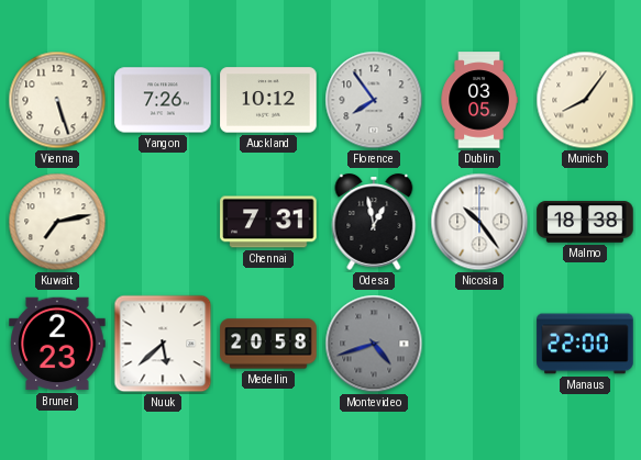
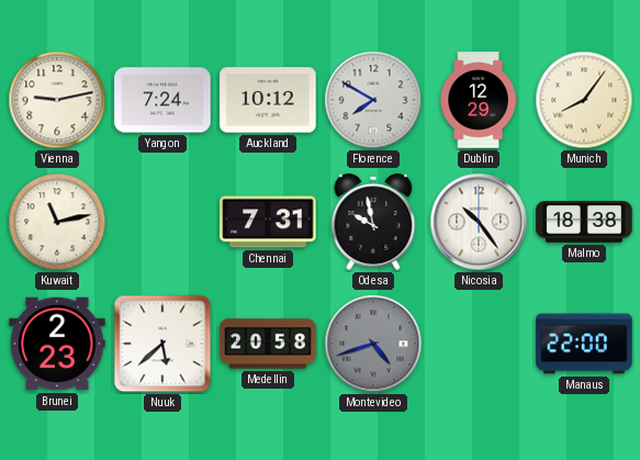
Vienna: 5:27 -> 9:13
Yangon: 7:26 -> 7:24
Florence: 7:54 -> 7:50
Dublin: 03:05 -> 12:29
Kuwait: 7:13 -> 11:13
Odesa: 12:58 -> 9:58
